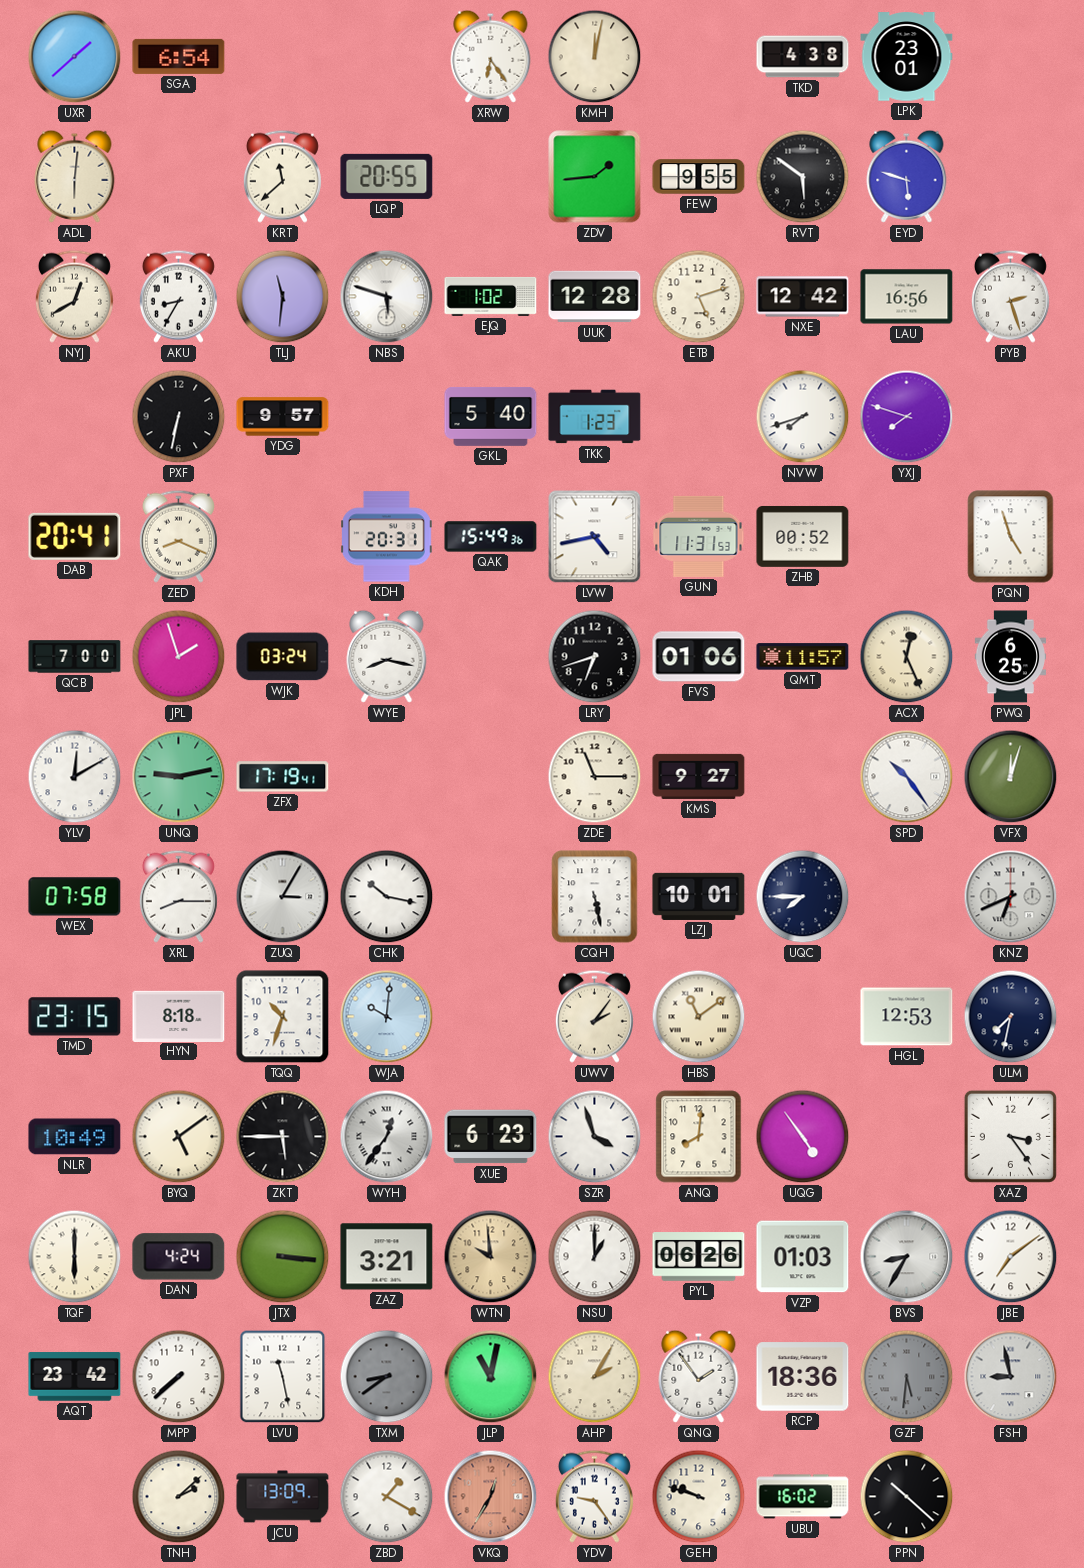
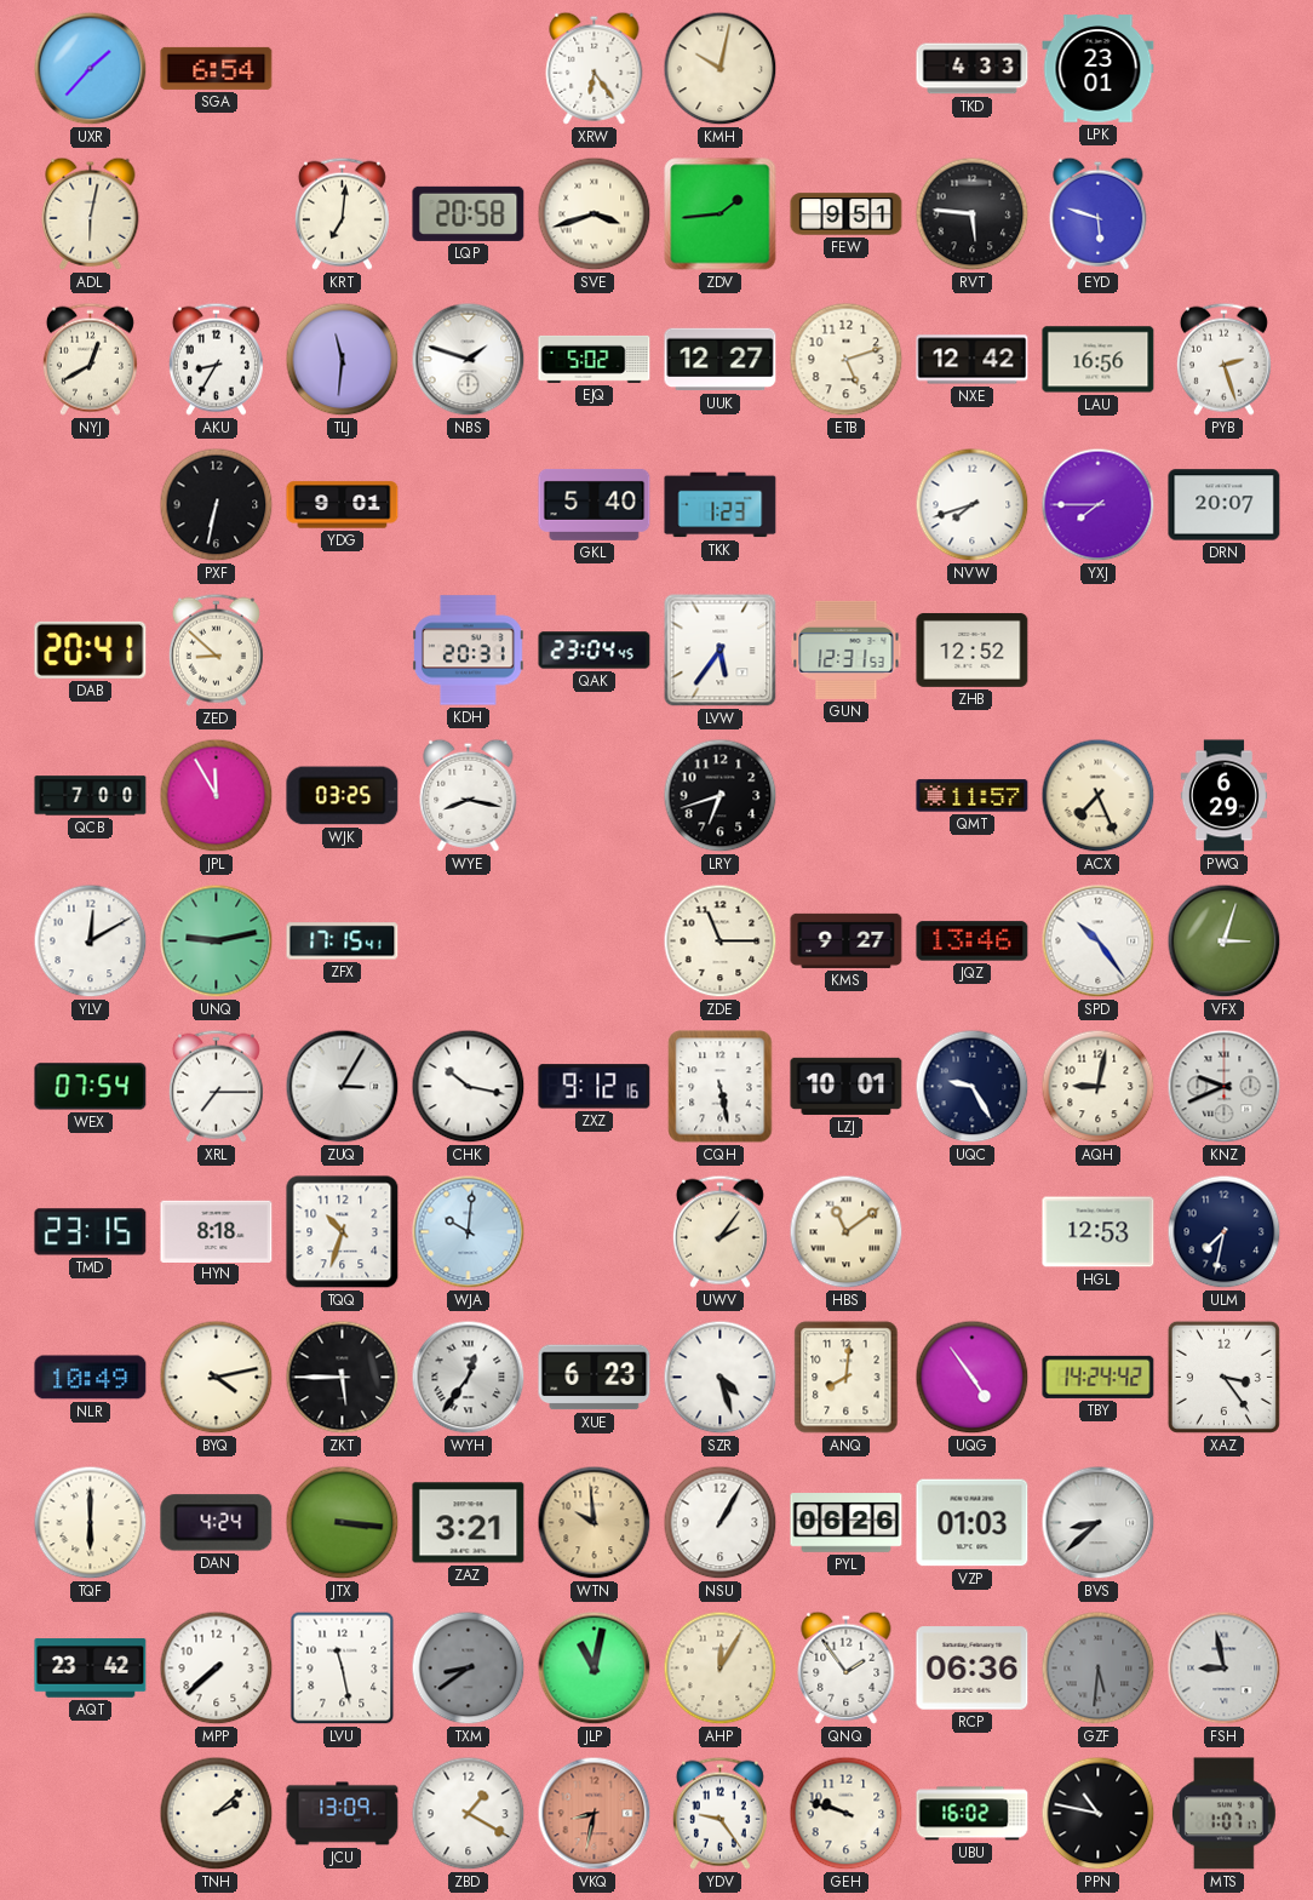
UXR: 1:38 -> 1:37
KMH: 12:02 -> 10:02
TKD: 4:38 -> 4:33
ADL: 6:01 -> 6:02
KRT: 11:38 -> 7:01
LQP: 20:55 -> 20:58
SVE: none -> 3:42
FEW: 9:55 -> 9:51
RVT: 5:51 -> 5:46
NBS: 5:48 -> 1:48
EJQ: 1:02 -> 5:02
UUK: 12:28 -> 12:27
YDG: 9:57 -> 9:01
YXJ: 7:48 -> 7:45
DRN: none -> 20:07
ZED: 8:19 -> 8:52
QAK: 15:49 -> 23:04
LVW: 4:43 -> 5:36
GUN: 11:31 -> 12:31
ZHB: 00:52 -> 12:52
PQN: 4:57 -> none
JPL: 1:57 -> 11:55
WJK: 03:24 -> 03:25
FVS: 01:06 -> none
ACX: 12:26 -> 7:26
PWQ: 6:25 -> 6:29
ZFX: 17:19 -> 17:15
JQZ: none -> 13:46
VFX: 12:03 -> 3:03
WEX: 07:58 -> 07:54
XRL: 8:15 -> 7:15
ZXZ: none -> 9:12
UQC: 7:45 -> 9:25
AQH: none -> 9:02
KNZ: 6:41 -> 9:41
BYQ: 5:09 -> 4:13
SZR: 3:57 -> 4:27
TBY: none -> 14:24
NSU: 1:00 -> 1:05
BVS: 8:35 -> 8:38
JBE: 7:09 -> none
AHP: 2:05 -> 12:05
RCP: 18:36 -> 06:36
VKQ: 12:35 -> 8:32
PPN: 10:22 -> 10:47
MTS: none -> 1:07
